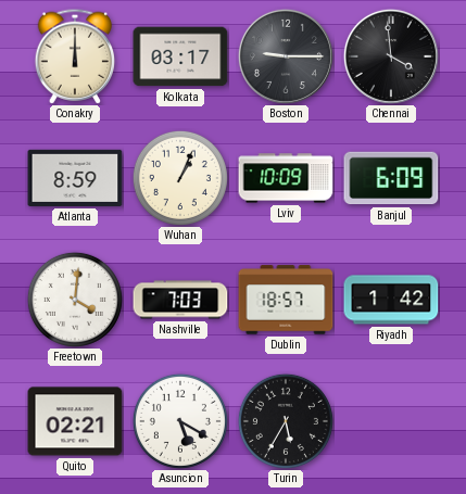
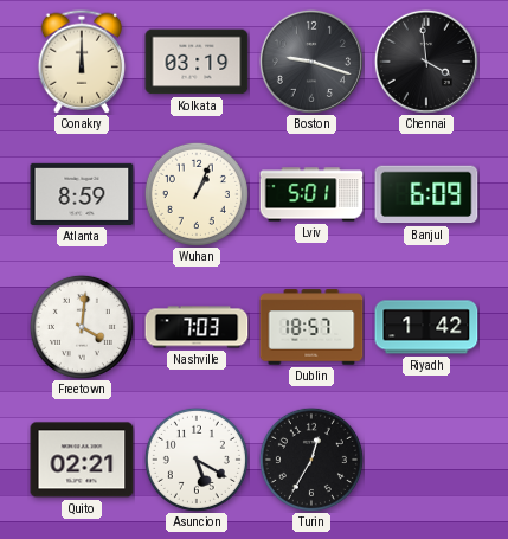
Kolkata: 03:17 -> 03:19
Boston: 9:15 -> 9:18
Lviv: 10:09 -> 5:01
Turin: 5:35 -> 12:35
